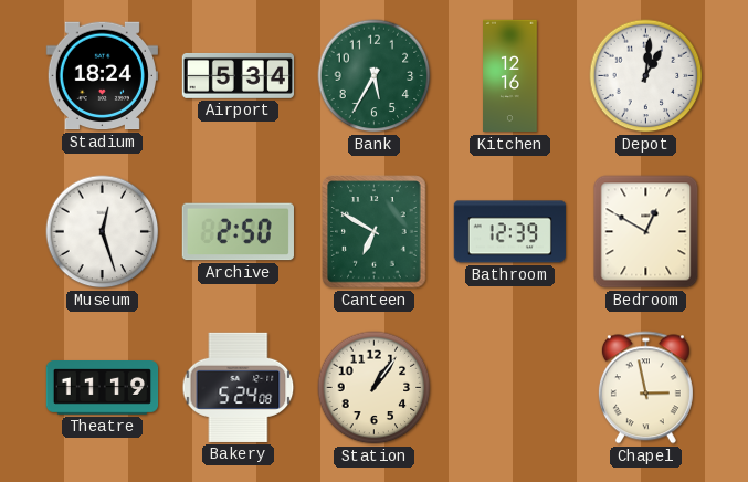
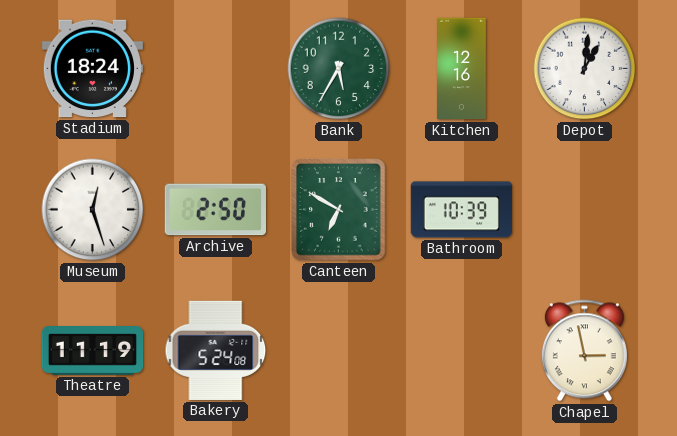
Airport: 5:34 -> none
Bathroom: 12:39 -> 10:39
Bedroom: 12:50 -> none
Station: 1:06 -> none
